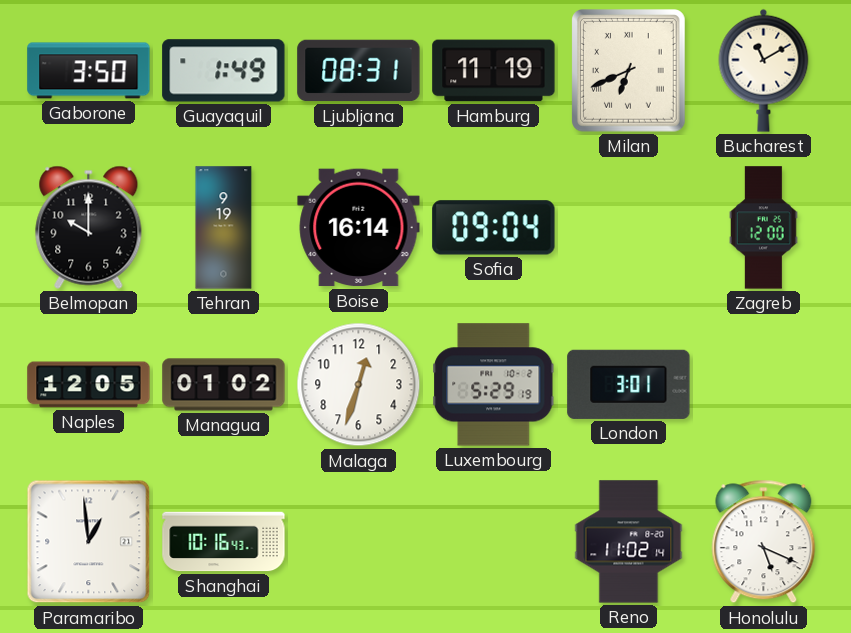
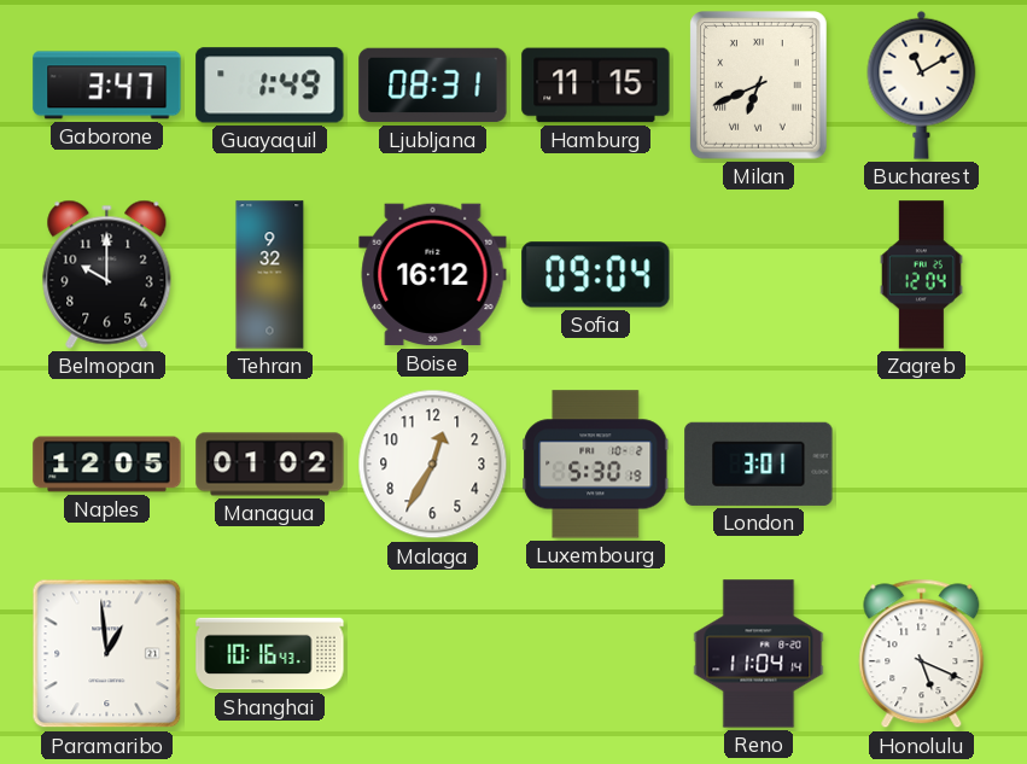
Gaborone: 3:50 -> 3:47
Hamburg: 11:19 -> 11:15
Tehran: 9:19 -> 9:32
Boise: 16:14 -> 16:12
Zagreb: 12:00 -> 12:04
Malaga: 12:33 -> 12:35
Luxembourg: 5:29 -> 5:30
Reno: 11:02 -> 11:04
